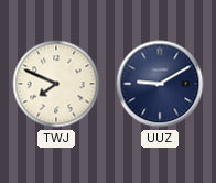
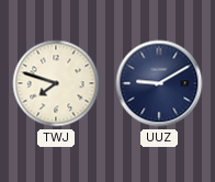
TWJ: 7:49 -> 7:48
